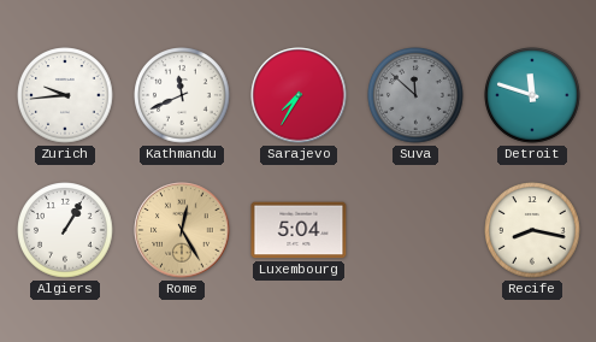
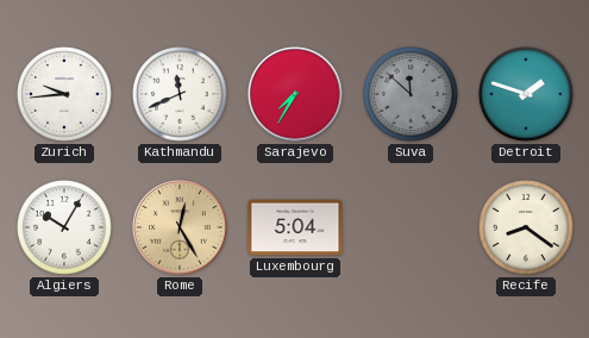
Detroit: 11:48 -> 1:48
Algiers: 1:05 -> 10:05
Recife: 8:17 -> 8:21
